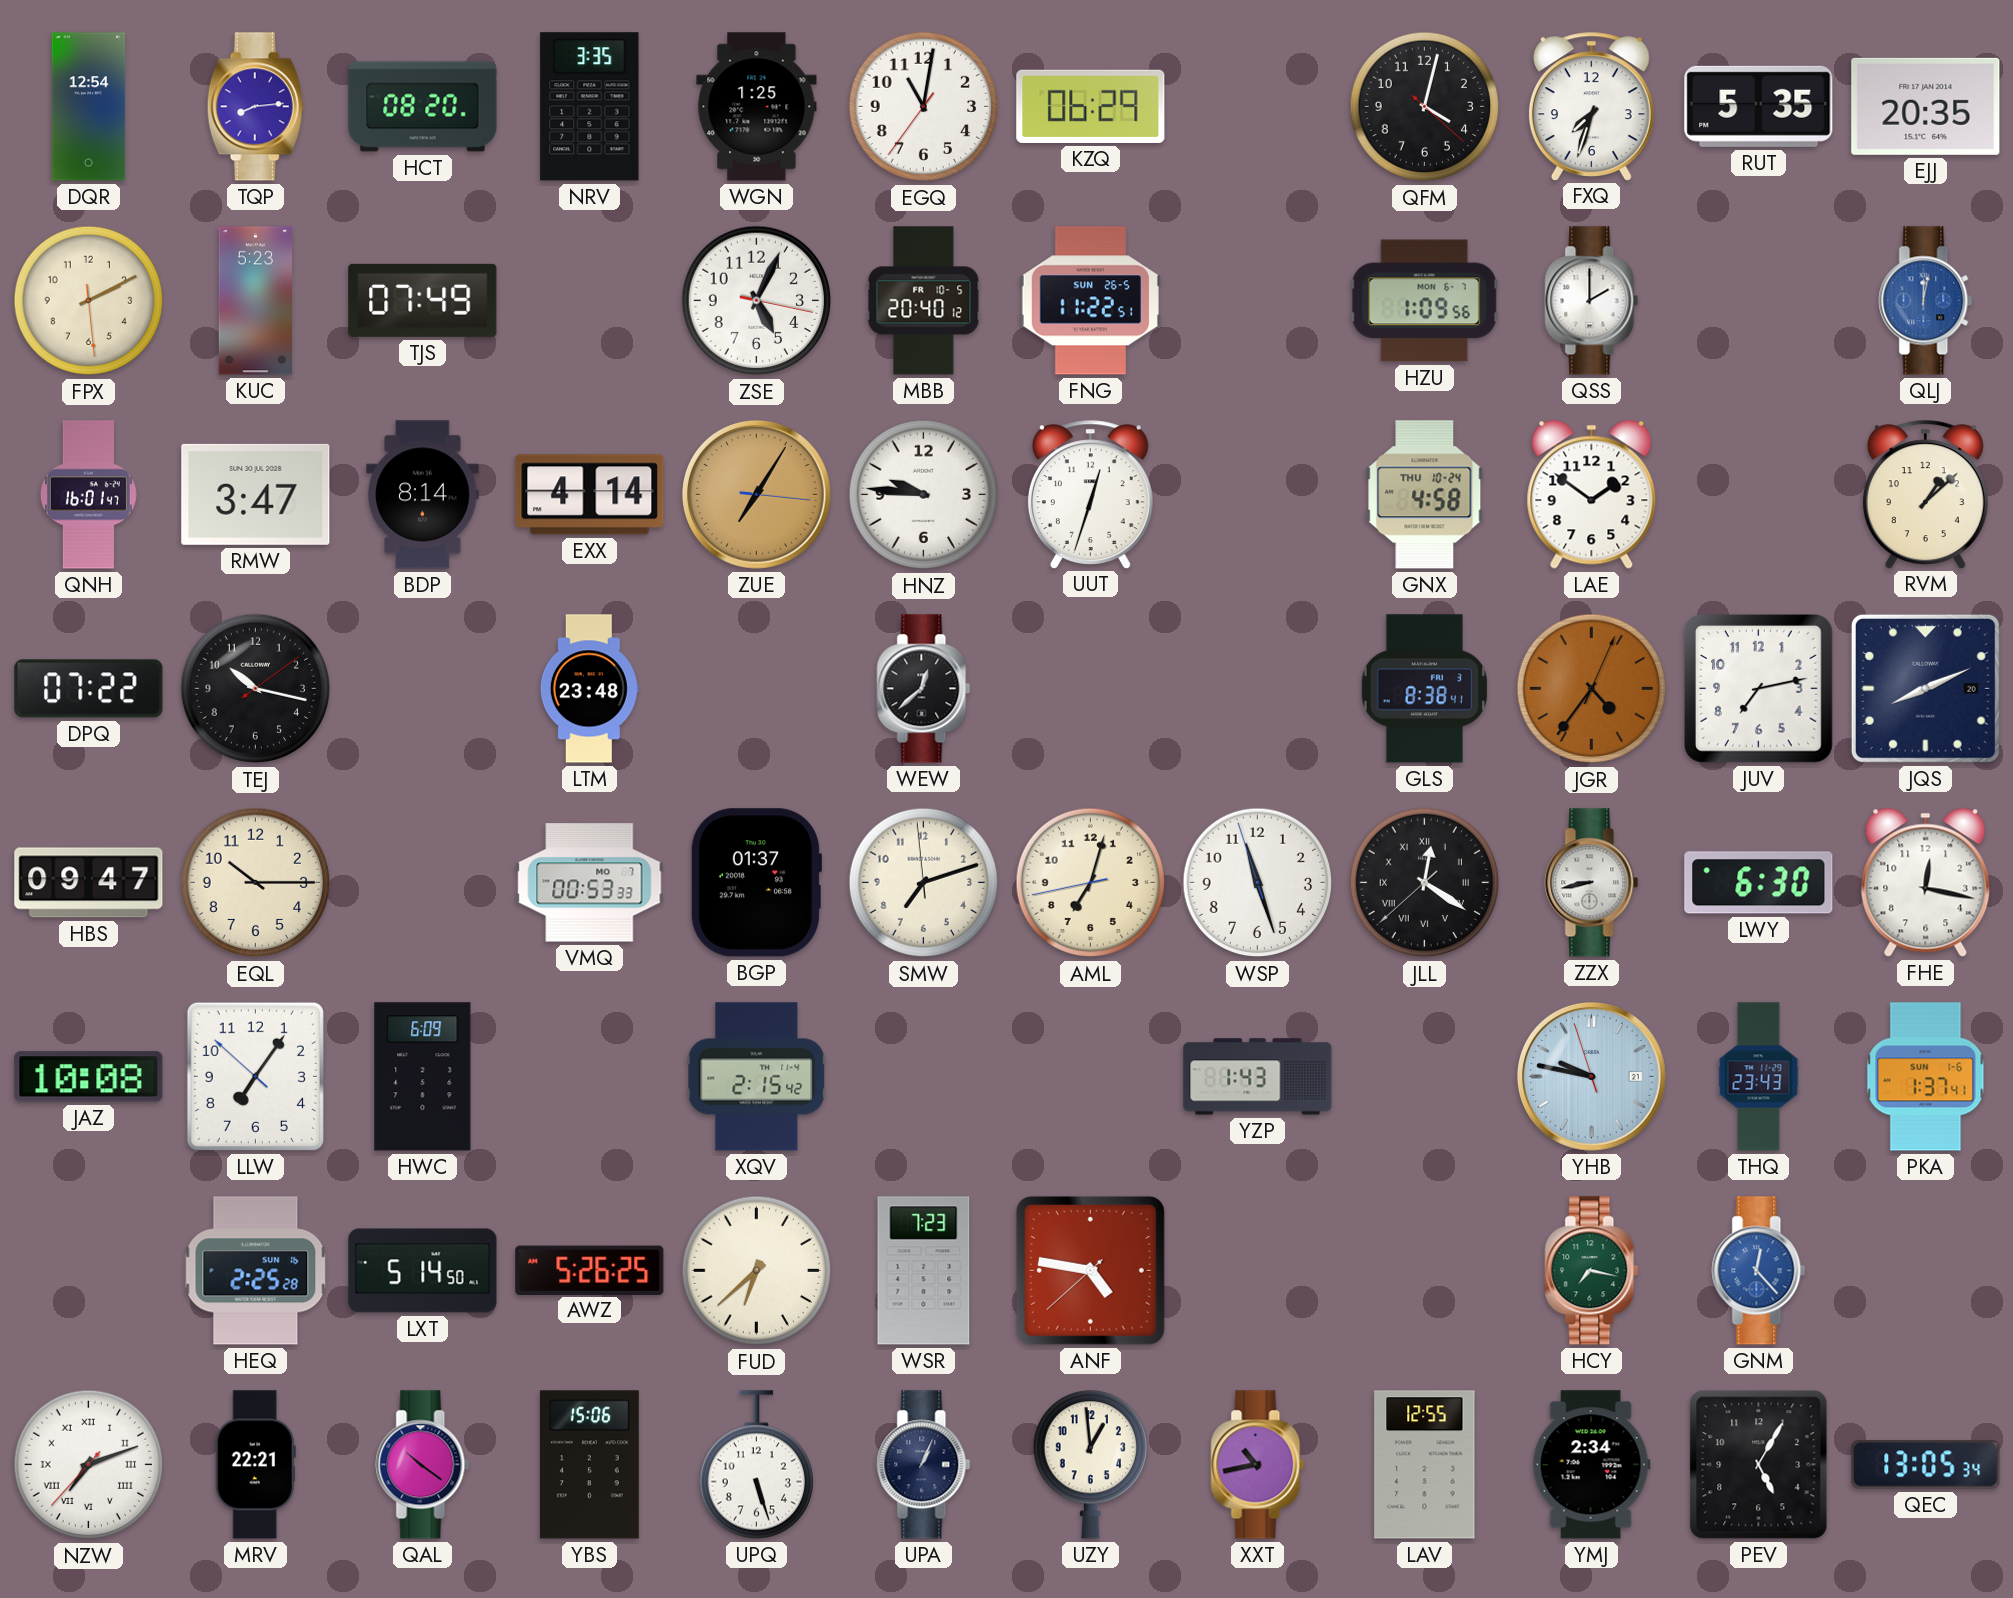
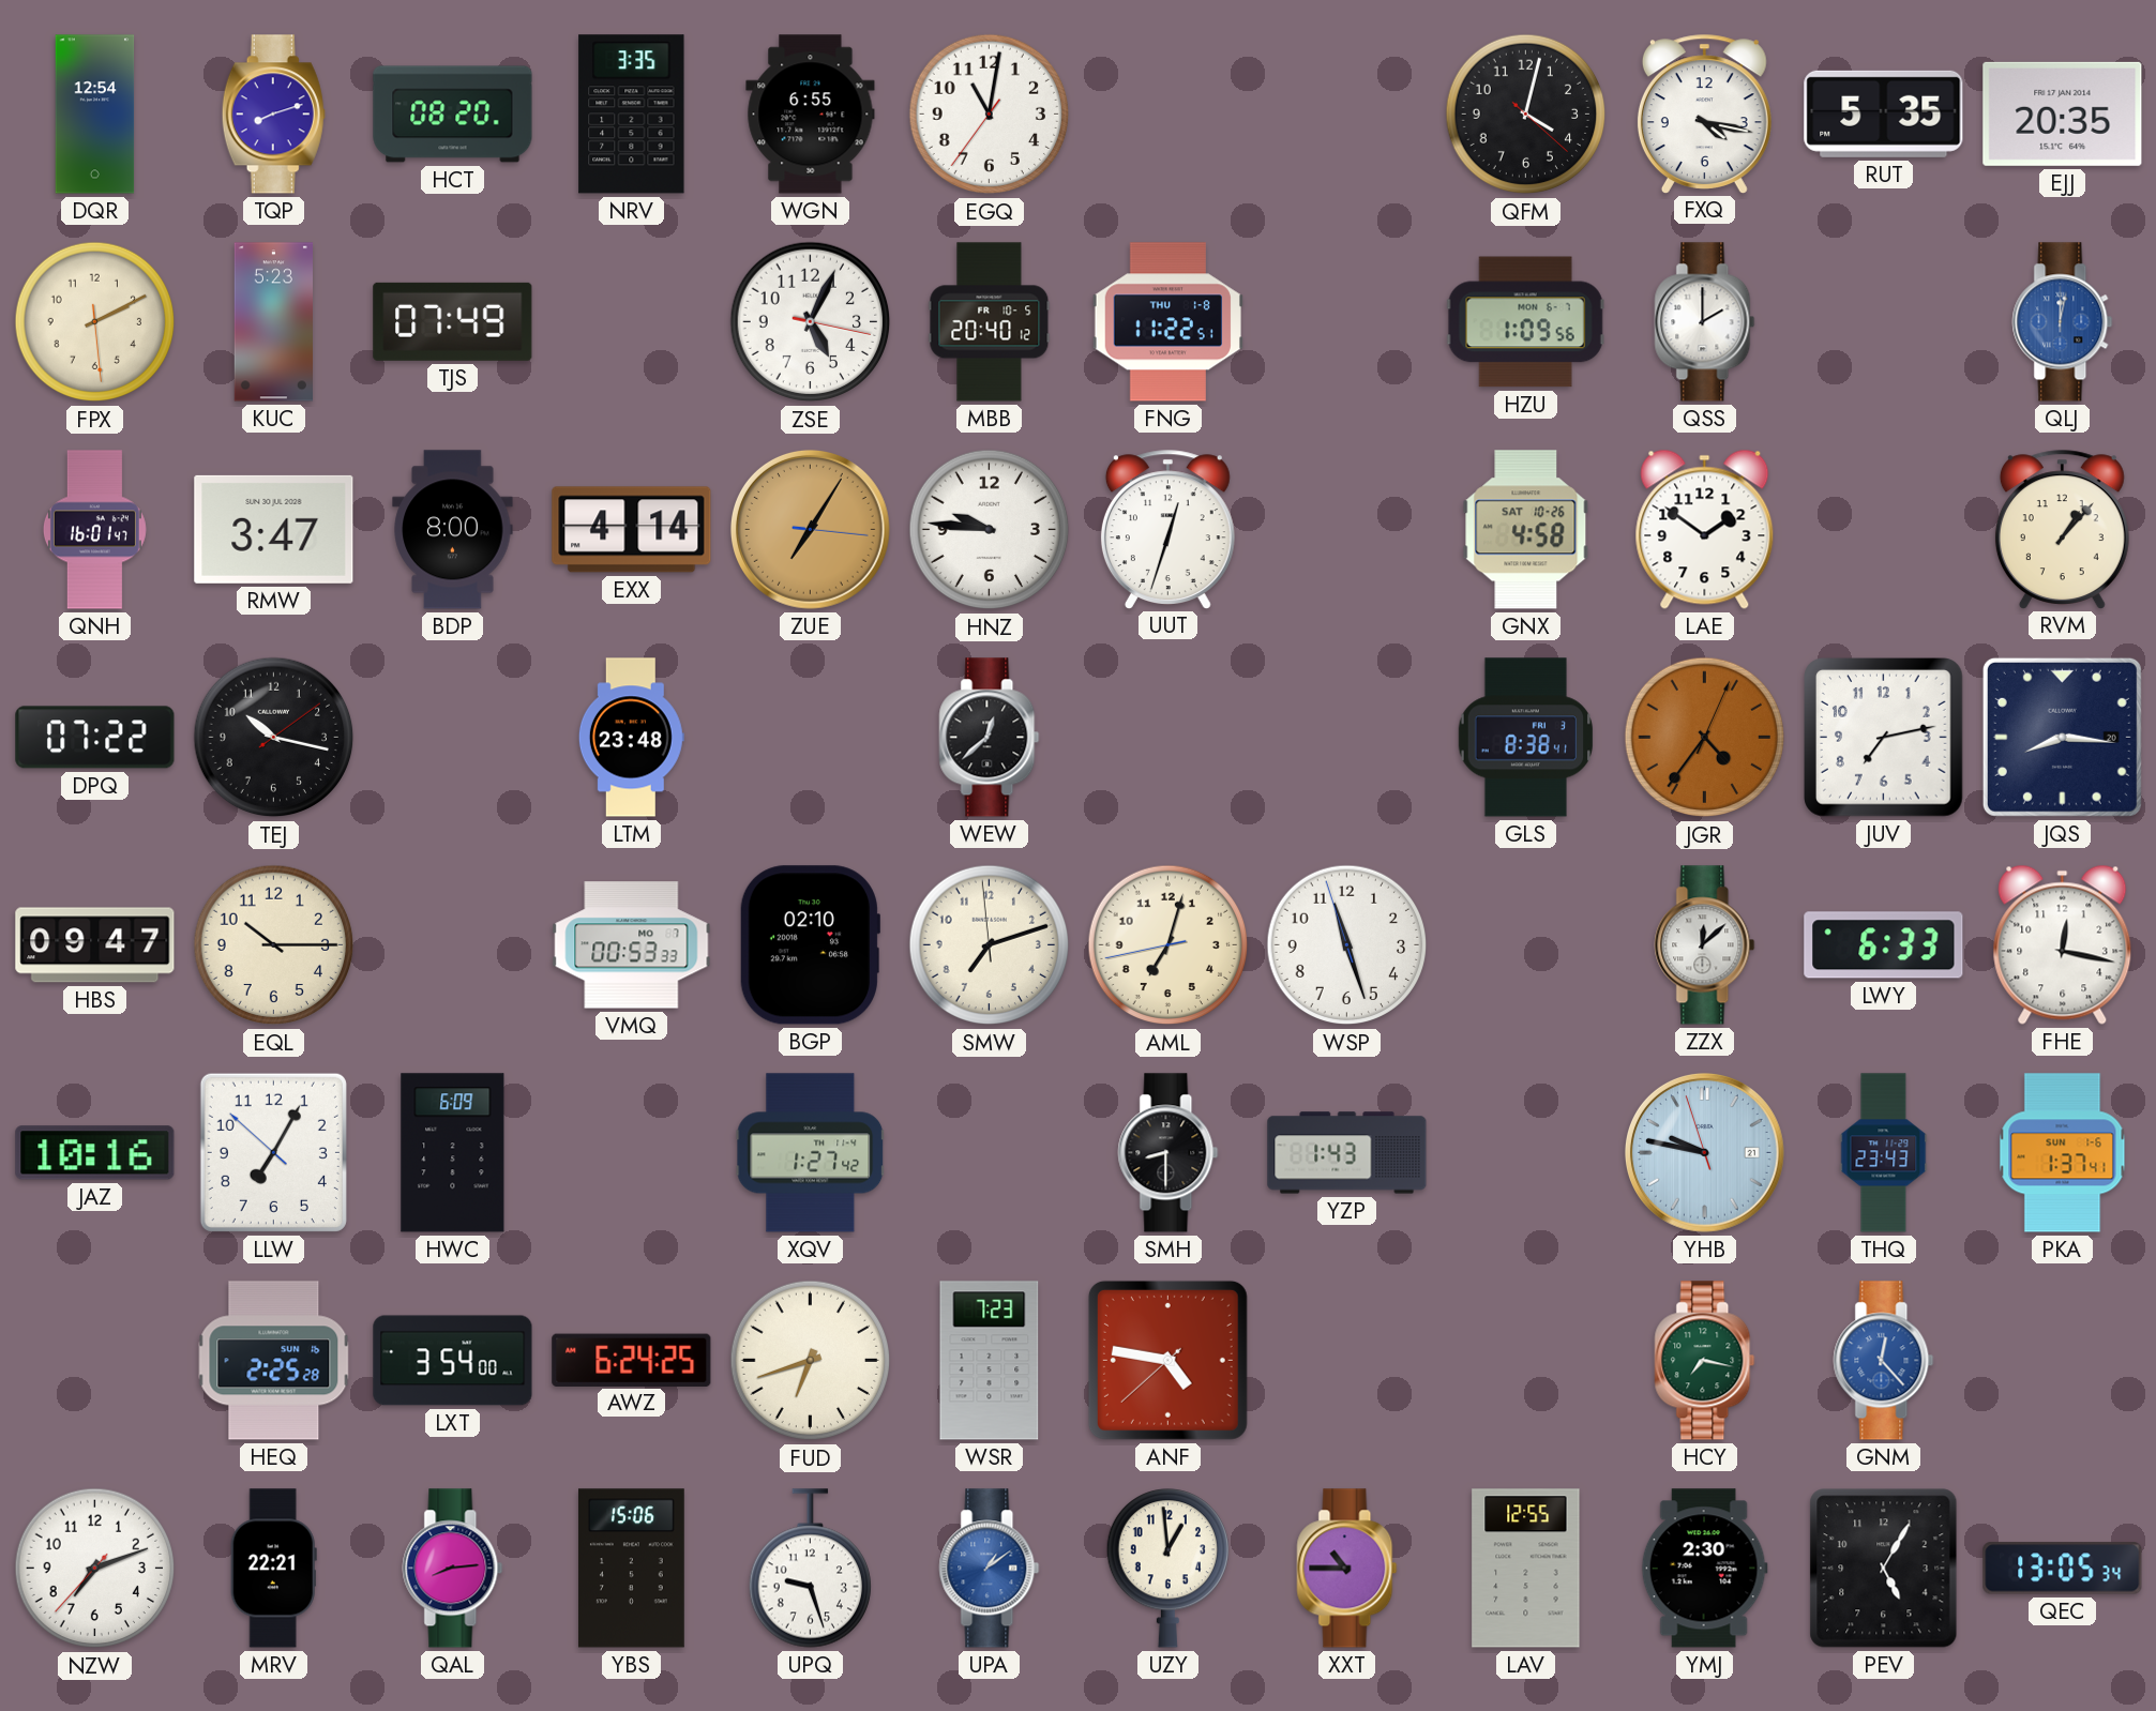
TQP: 8:14 -> 8:12
WGN: 1:25 -> 6:55
KZQ: 06:29 -> none
FXQ: 7:33 -> 4:17
FNG date: SUN 26-5 -> THU 1-8
BDP: 8:14 -> 8:00
GNX date: THU 10-24 -> SAT 10-26
RVM: 1:08 -> 1:07
JQS: 8:11 -> 8:16
BGP: 01:37 -> 02:10
JLL: 12:20 -> none
ZZX: 8:43 -> 12:08
LWY: 6:30 -> 6:33
JAZ: 10:08 -> 10:16
LLW: 7:05 -> 7:04
XQV: 2:15 -> 1:27
SMH: none -> 8:30
LXT: 5:14 -> 3:54
AWZ: 5:26 -> 6:24
FUD: 6:38 -> 6:42
NZW numerals: Roman -> Arabic
QAL: 10:21 -> 8:14
UPQ: 5:27 -> 9:27
UPA: 1:04 -> 1:09
UPA dial: navy -> blue
XXT: 10:43 -> 10:45
YMJ: 2:34 -> 2:30
